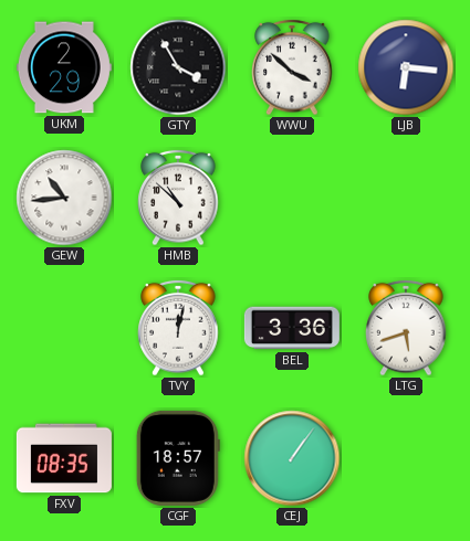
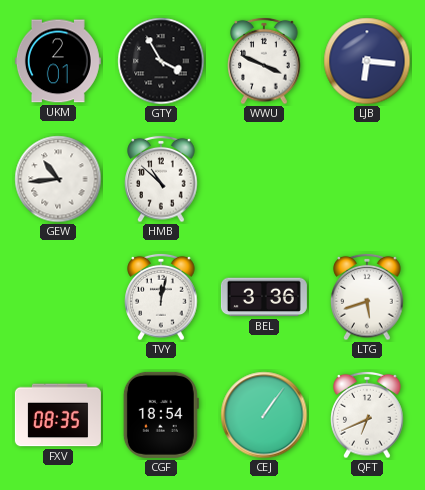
UKM: 2:29 -> 2:01
WWU: 3:52 -> 3:49
CGF: 18:57 -> 18:54
QFT: none -> 6:41
